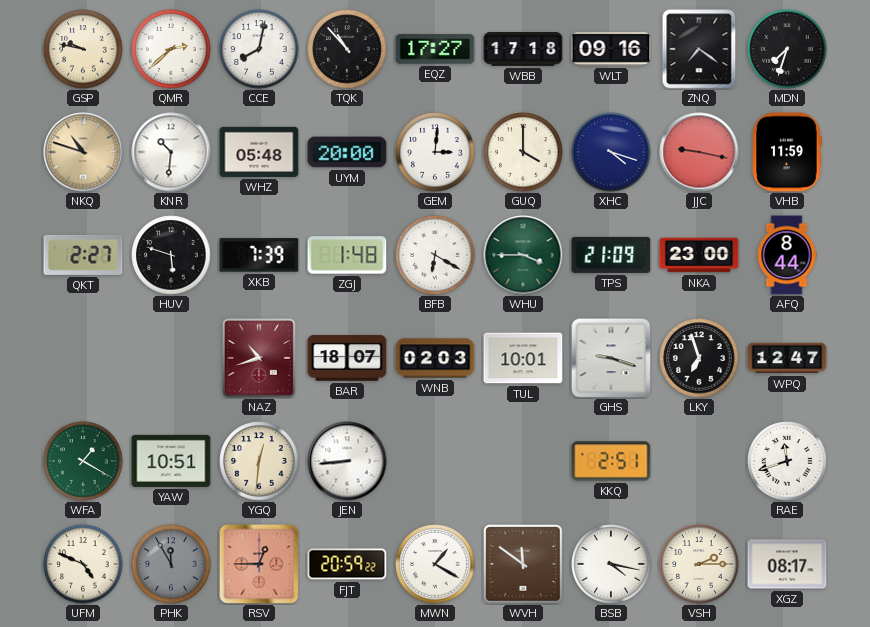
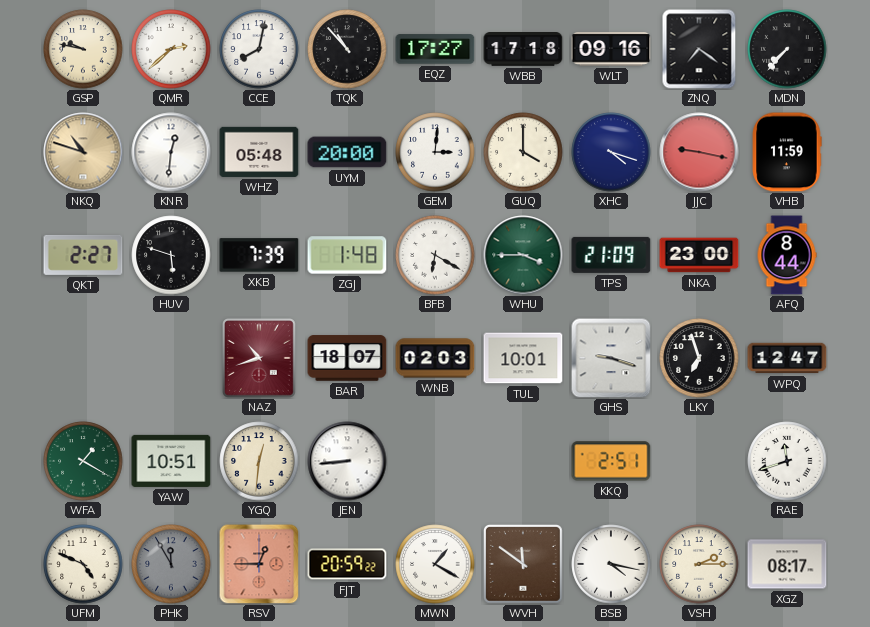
MDN: 7:33 -> 7:37
KNR: 10:31 -> 12:31
